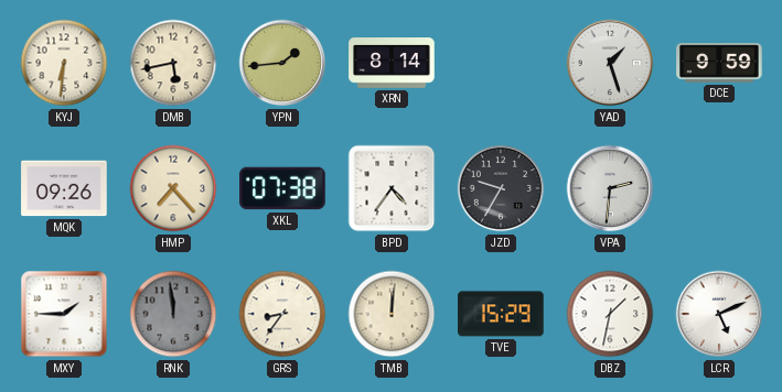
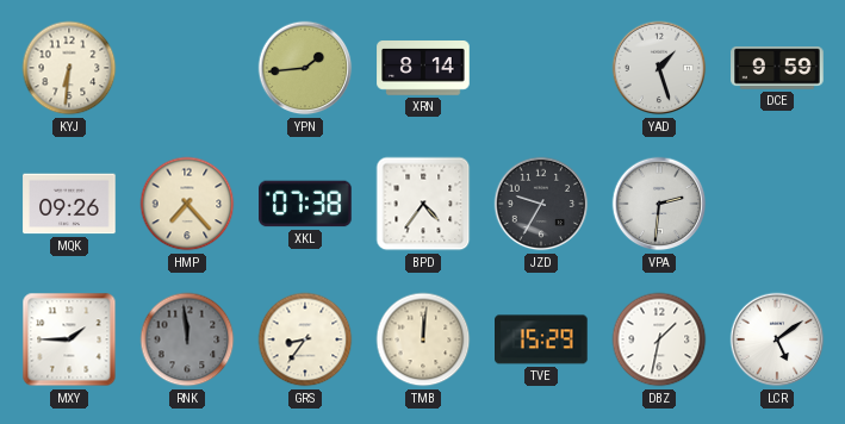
DMB: 5:43 -> none
LCR: 5:11 -> 5:09
